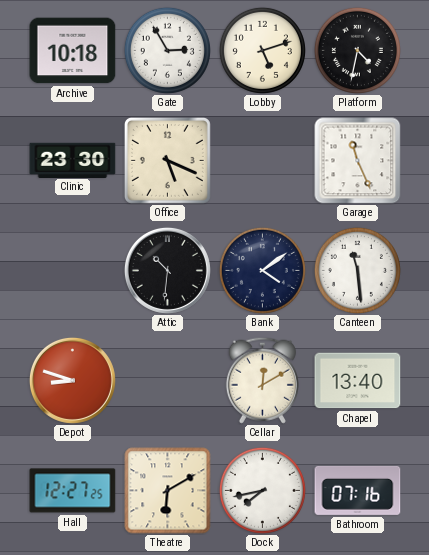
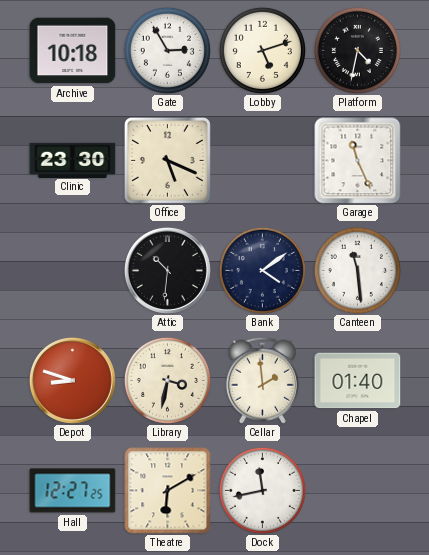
Library: none -> 3:32
Cellar: 12:10 -> 1:59
Chapel: 13:40 -> 01:40
Dock: 7:43 -> 11:43
Bathroom: 07:16 -> none
